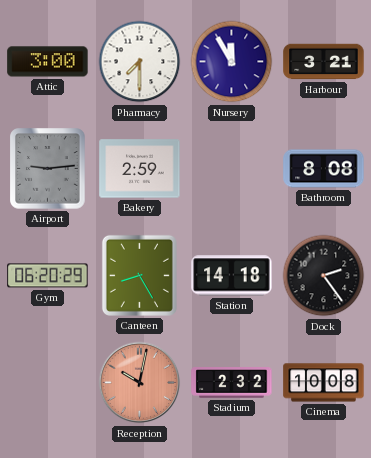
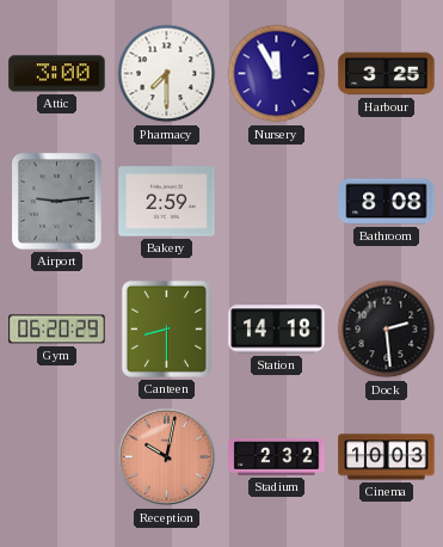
Harbour: 3:21 -> 3:25
Canteen: 8:25 -> 8:30
Dock: 2:24 -> 2:29
Cinema: 10:08 -> 10:03
